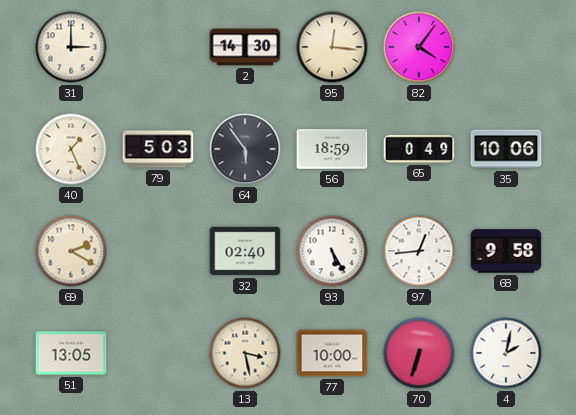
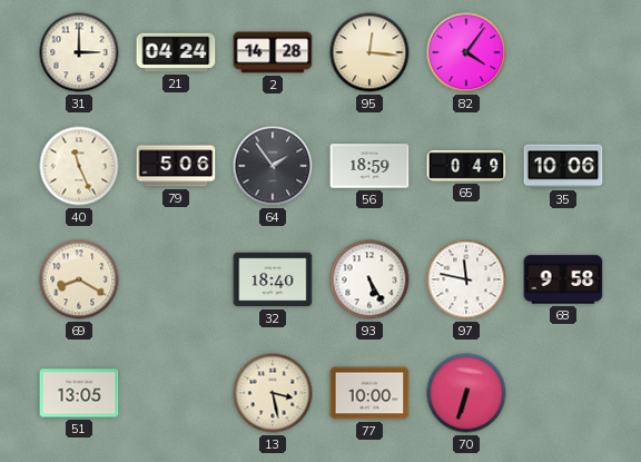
21: none -> 04:24
2: 14:30 -> 14:28
40: 1:26 -> 11:26
79: 5:03 -> 5:06
64: 5:54 -> 1:54
69: 2:20 -> 8:20
32: 02:40 -> 18:40
97: 12:44 -> 11:47
4: 2:02 -> none
